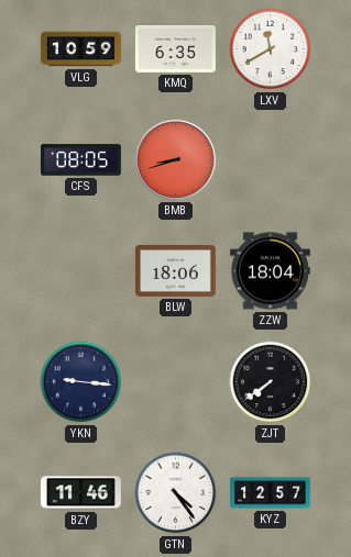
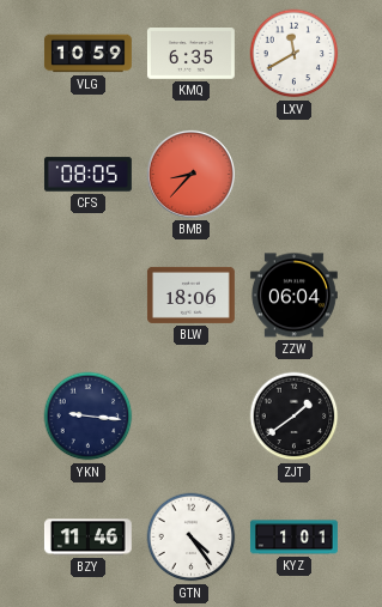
BMB: 8:42 -> 8:37
ZZW: 18:04 -> 06:04
ZJT: 7:39 -> 1:39
KYZ: 12:57 -> 1:01
